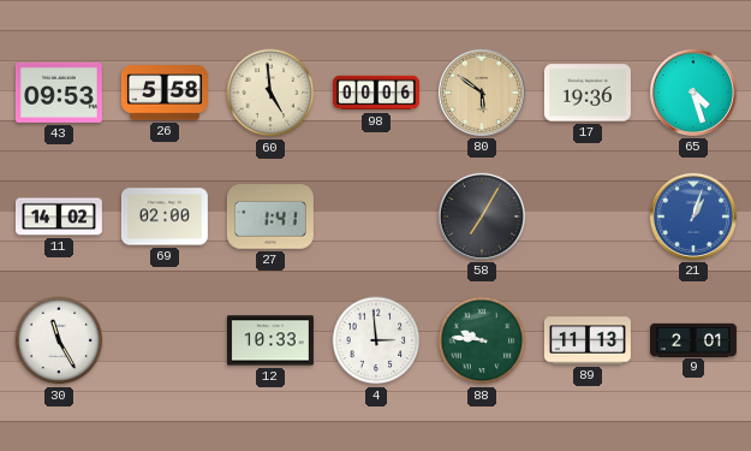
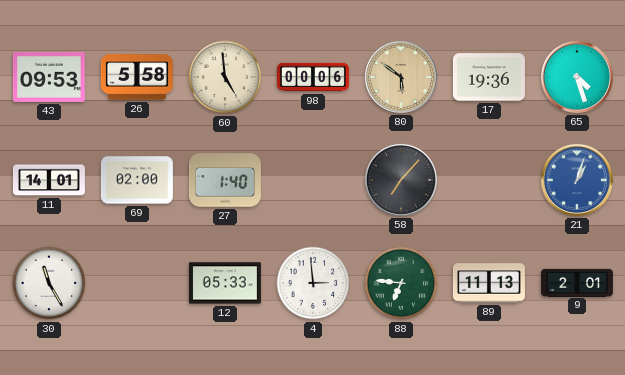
11: 14:02 -> 14:01
27: 1:41 -> 1:40
58: 7:05 -> 7:07
12: 10:33 -> 05:33
88: 9:46 -> 6:46
